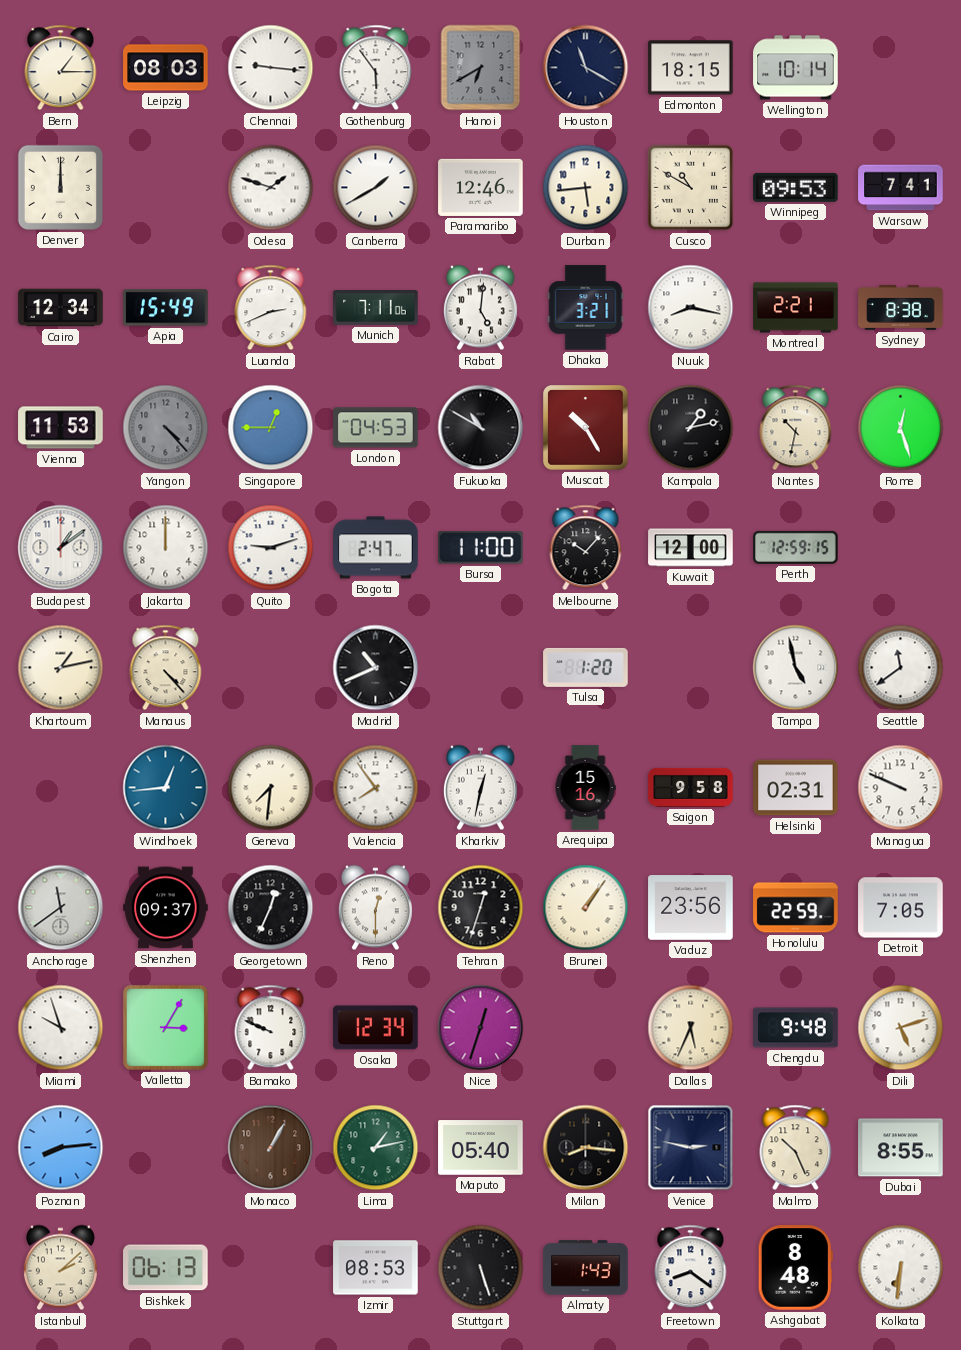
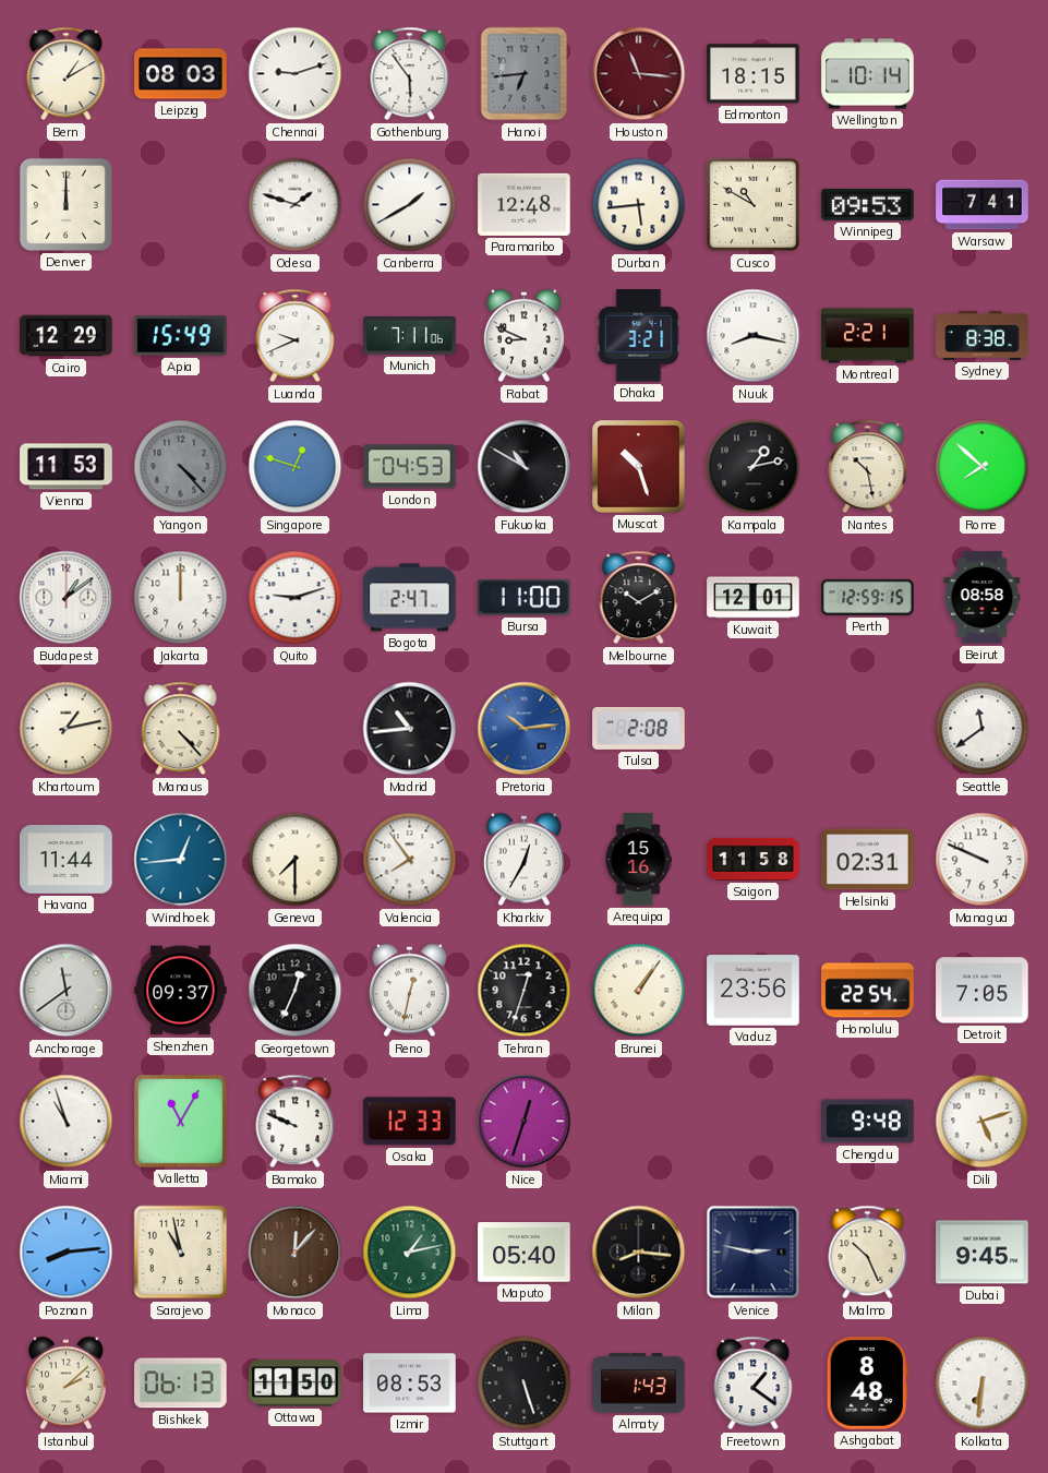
Bern: 1:15 -> 1:10
Chennai: 9:16 -> 9:12
Hanoi: 6:40 -> 6:44
Houston: 11:20 -> 11:16
Houston dial: navy -> burgundy
Paramaribo: 12:46 -> 12:48
Cairo: 12:34 -> 12:29
Luanda: 2:41 -> 9:41
Rabat: 5:01 -> 8:49
Singapore: 12:45 -> 12:48
Muscat: 10:25 -> 10:27
Nantes: 10:32 -> 10:28
Rome: 12:27 -> 7:52
Melbourne: 10:07 -> 10:10
Kuwait: 12:00 -> 12:01
Beirut: none -> 08:58
Madrid: 10:41 -> 10:44
Pretoria: none -> 10:14
Tulsa: 1:20 -> 2:08
Tampa: 4:58 -> none
Havana: none -> 11:44
Geneva: 7:31 -> 7:30
Kharkiv: 12:32 -> 12:35
Saigon: 9:58 -> 11:58
Reno: 12:30 -> 12:32
Honolulu: 22:59 -> 22:54
Miami: 9:57 -> 10:57
Valletta: 3:05 -> 11:05
Osaka: 12:34 -> 12:33
Dallas: 5:34 -> none
Sarajevo: none -> 10:58
Monaco: 1:05 -> 12:07
Dubai: 8:55 -> 9:45
Ottawa: none -> 11:50
Freetown: 8:21 -> 1:21
